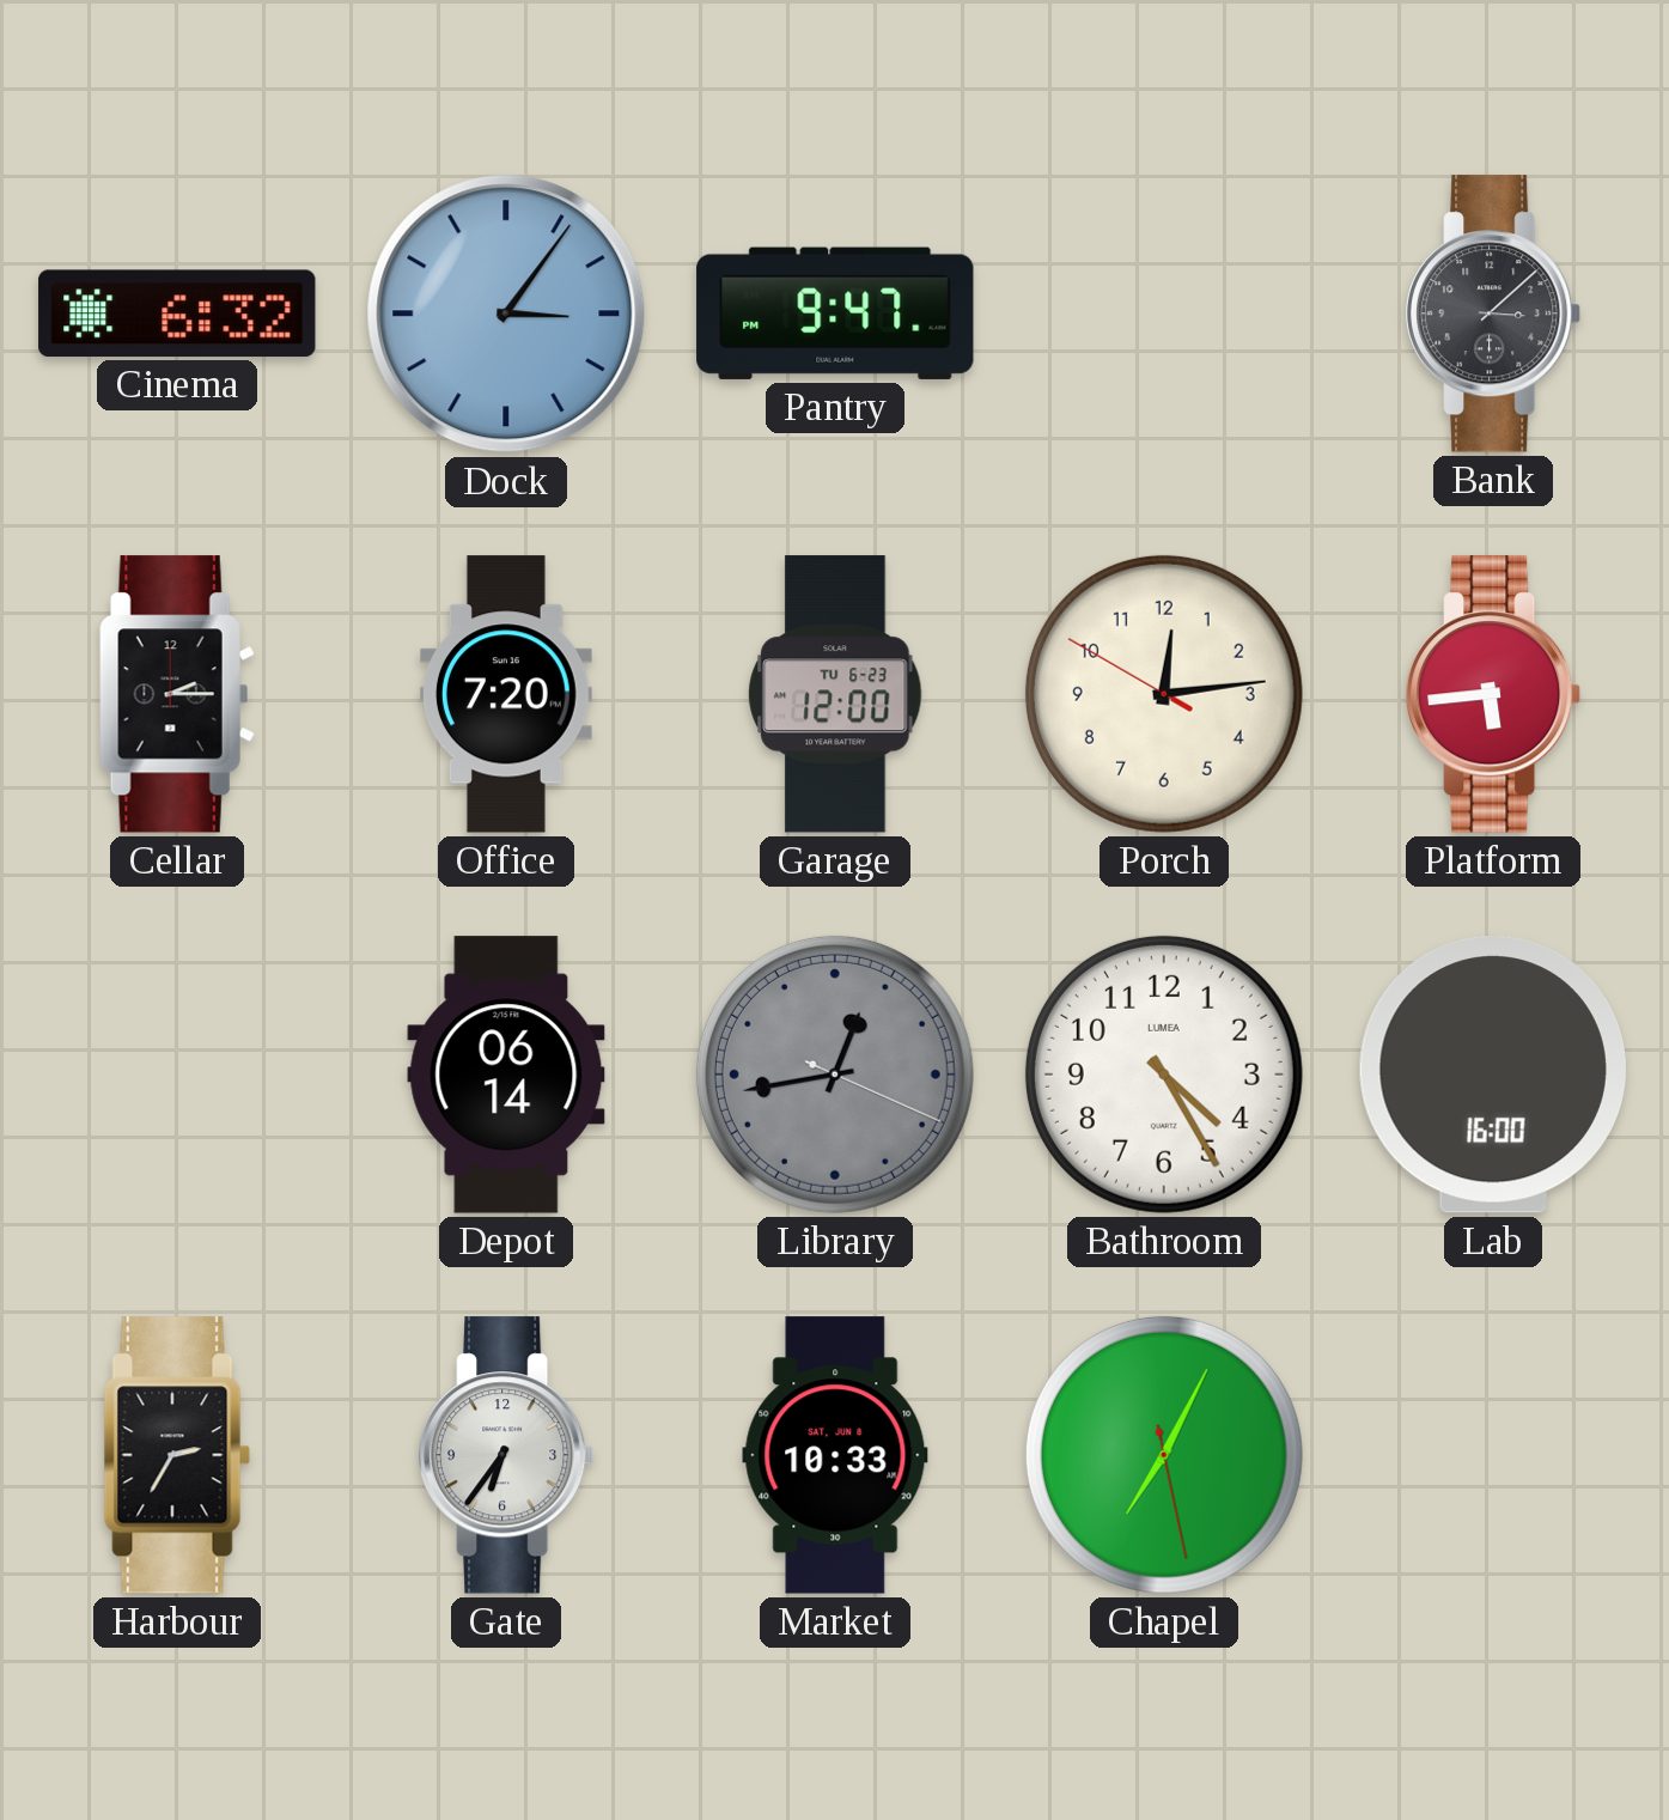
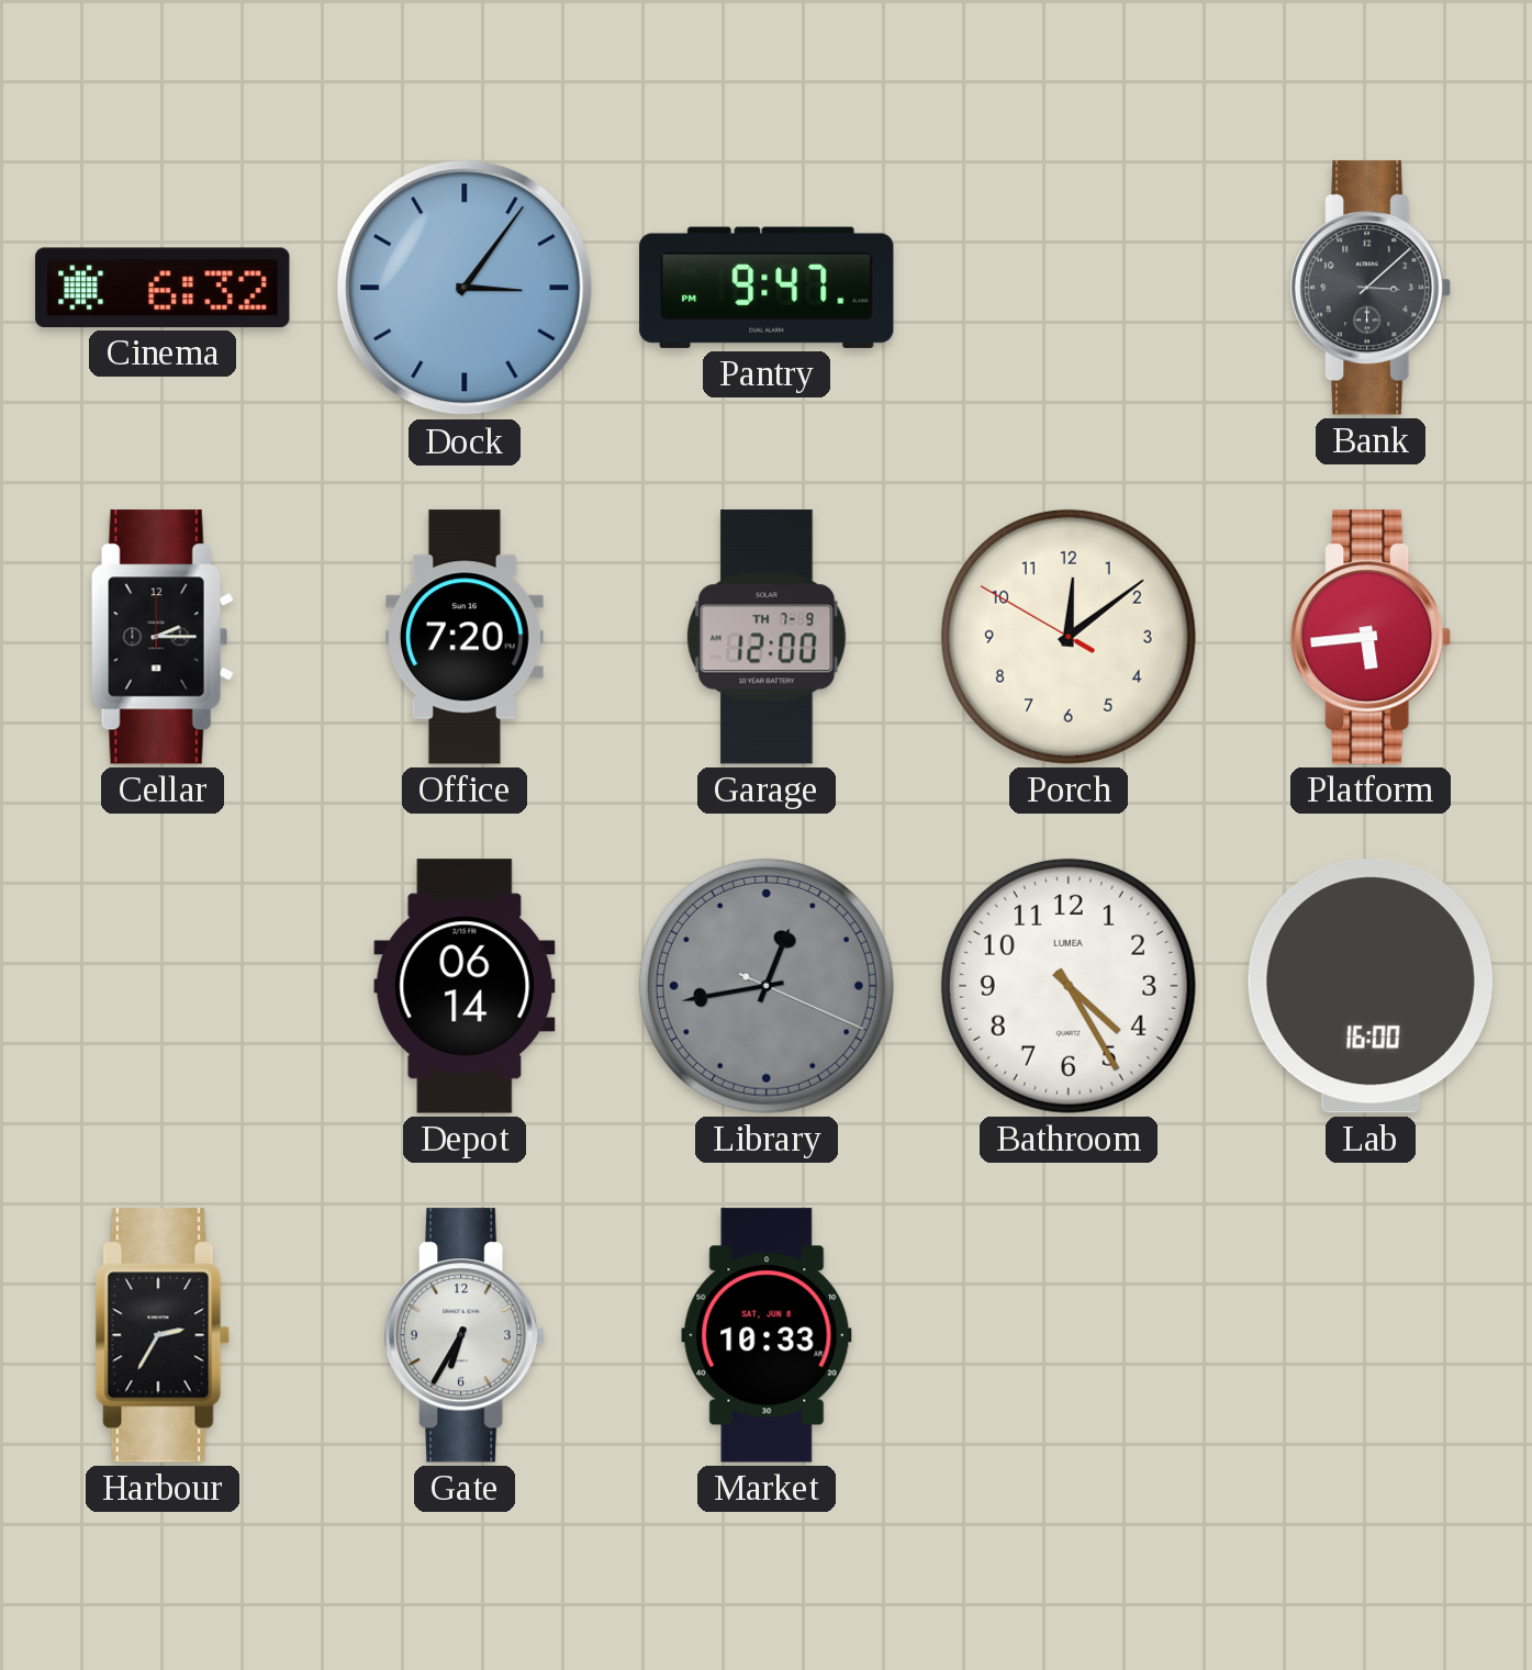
Garage date: TU 6-23 -> TH 7-9
Porch: 12:13 -> 12:08
Gate: 6:36 -> 6:35
Chapel: 7:04 -> none
